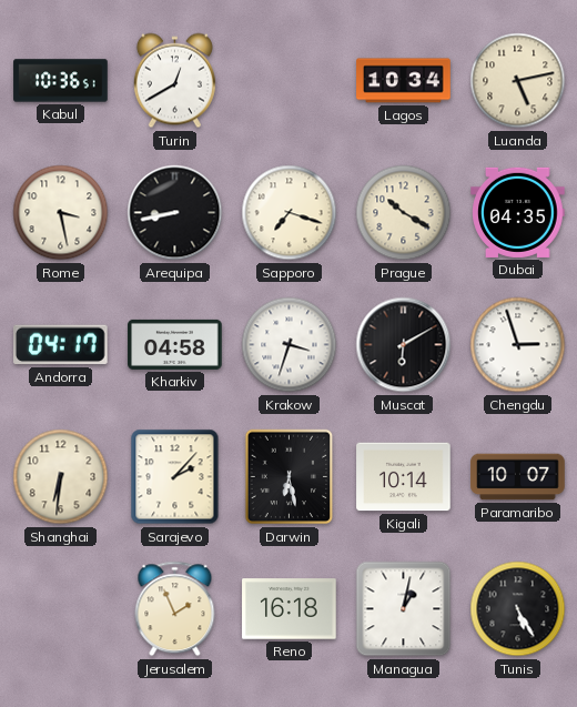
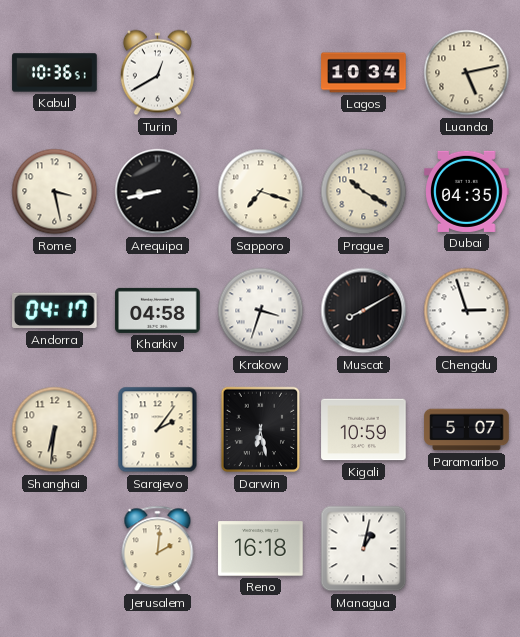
Muscat: 6:10 -> 8:10
Sarajevo: 2:07 -> 2:06
Kigali: 10:14 -> 10:59
Paramaribo: 10:07 -> 5:07
Jerusalem: 1:56 -> 2:01
Tunis: 5:25 -> none
